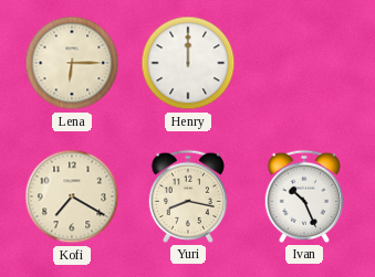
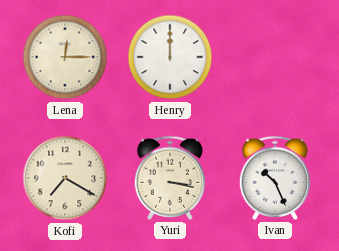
Lena: 6:15 -> 12:15
Yuri: 8:17 -> 3:17
